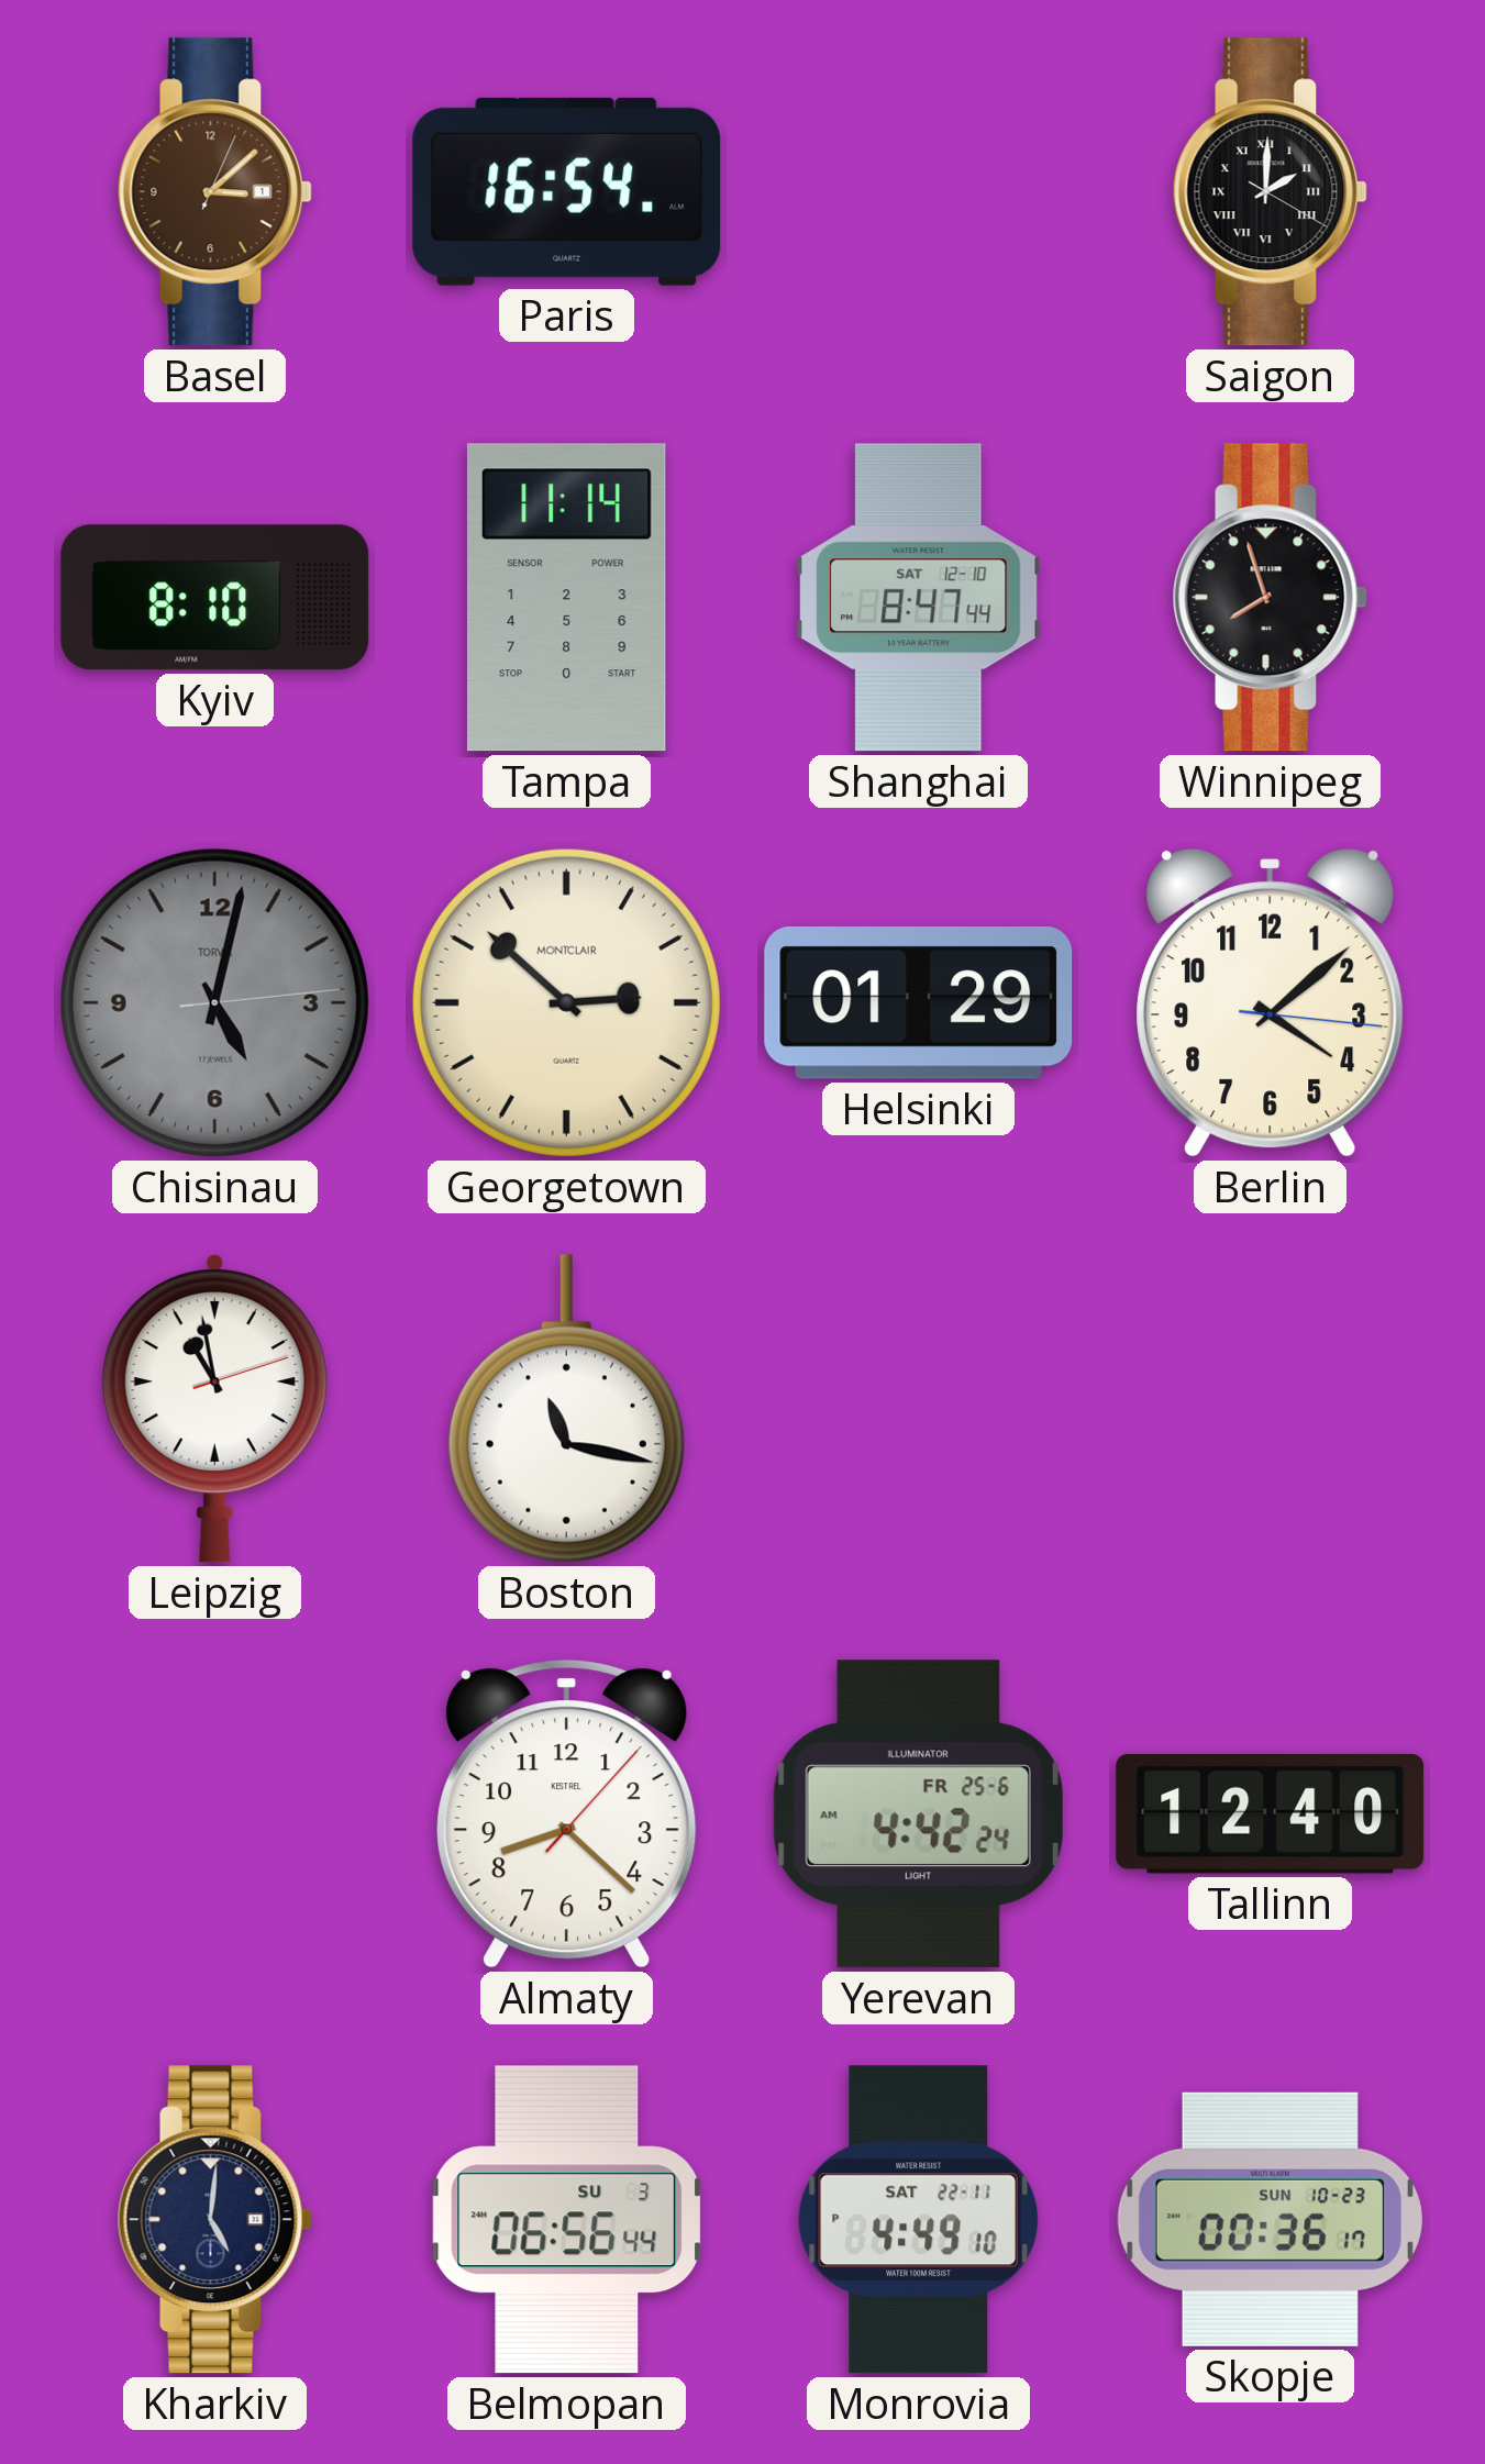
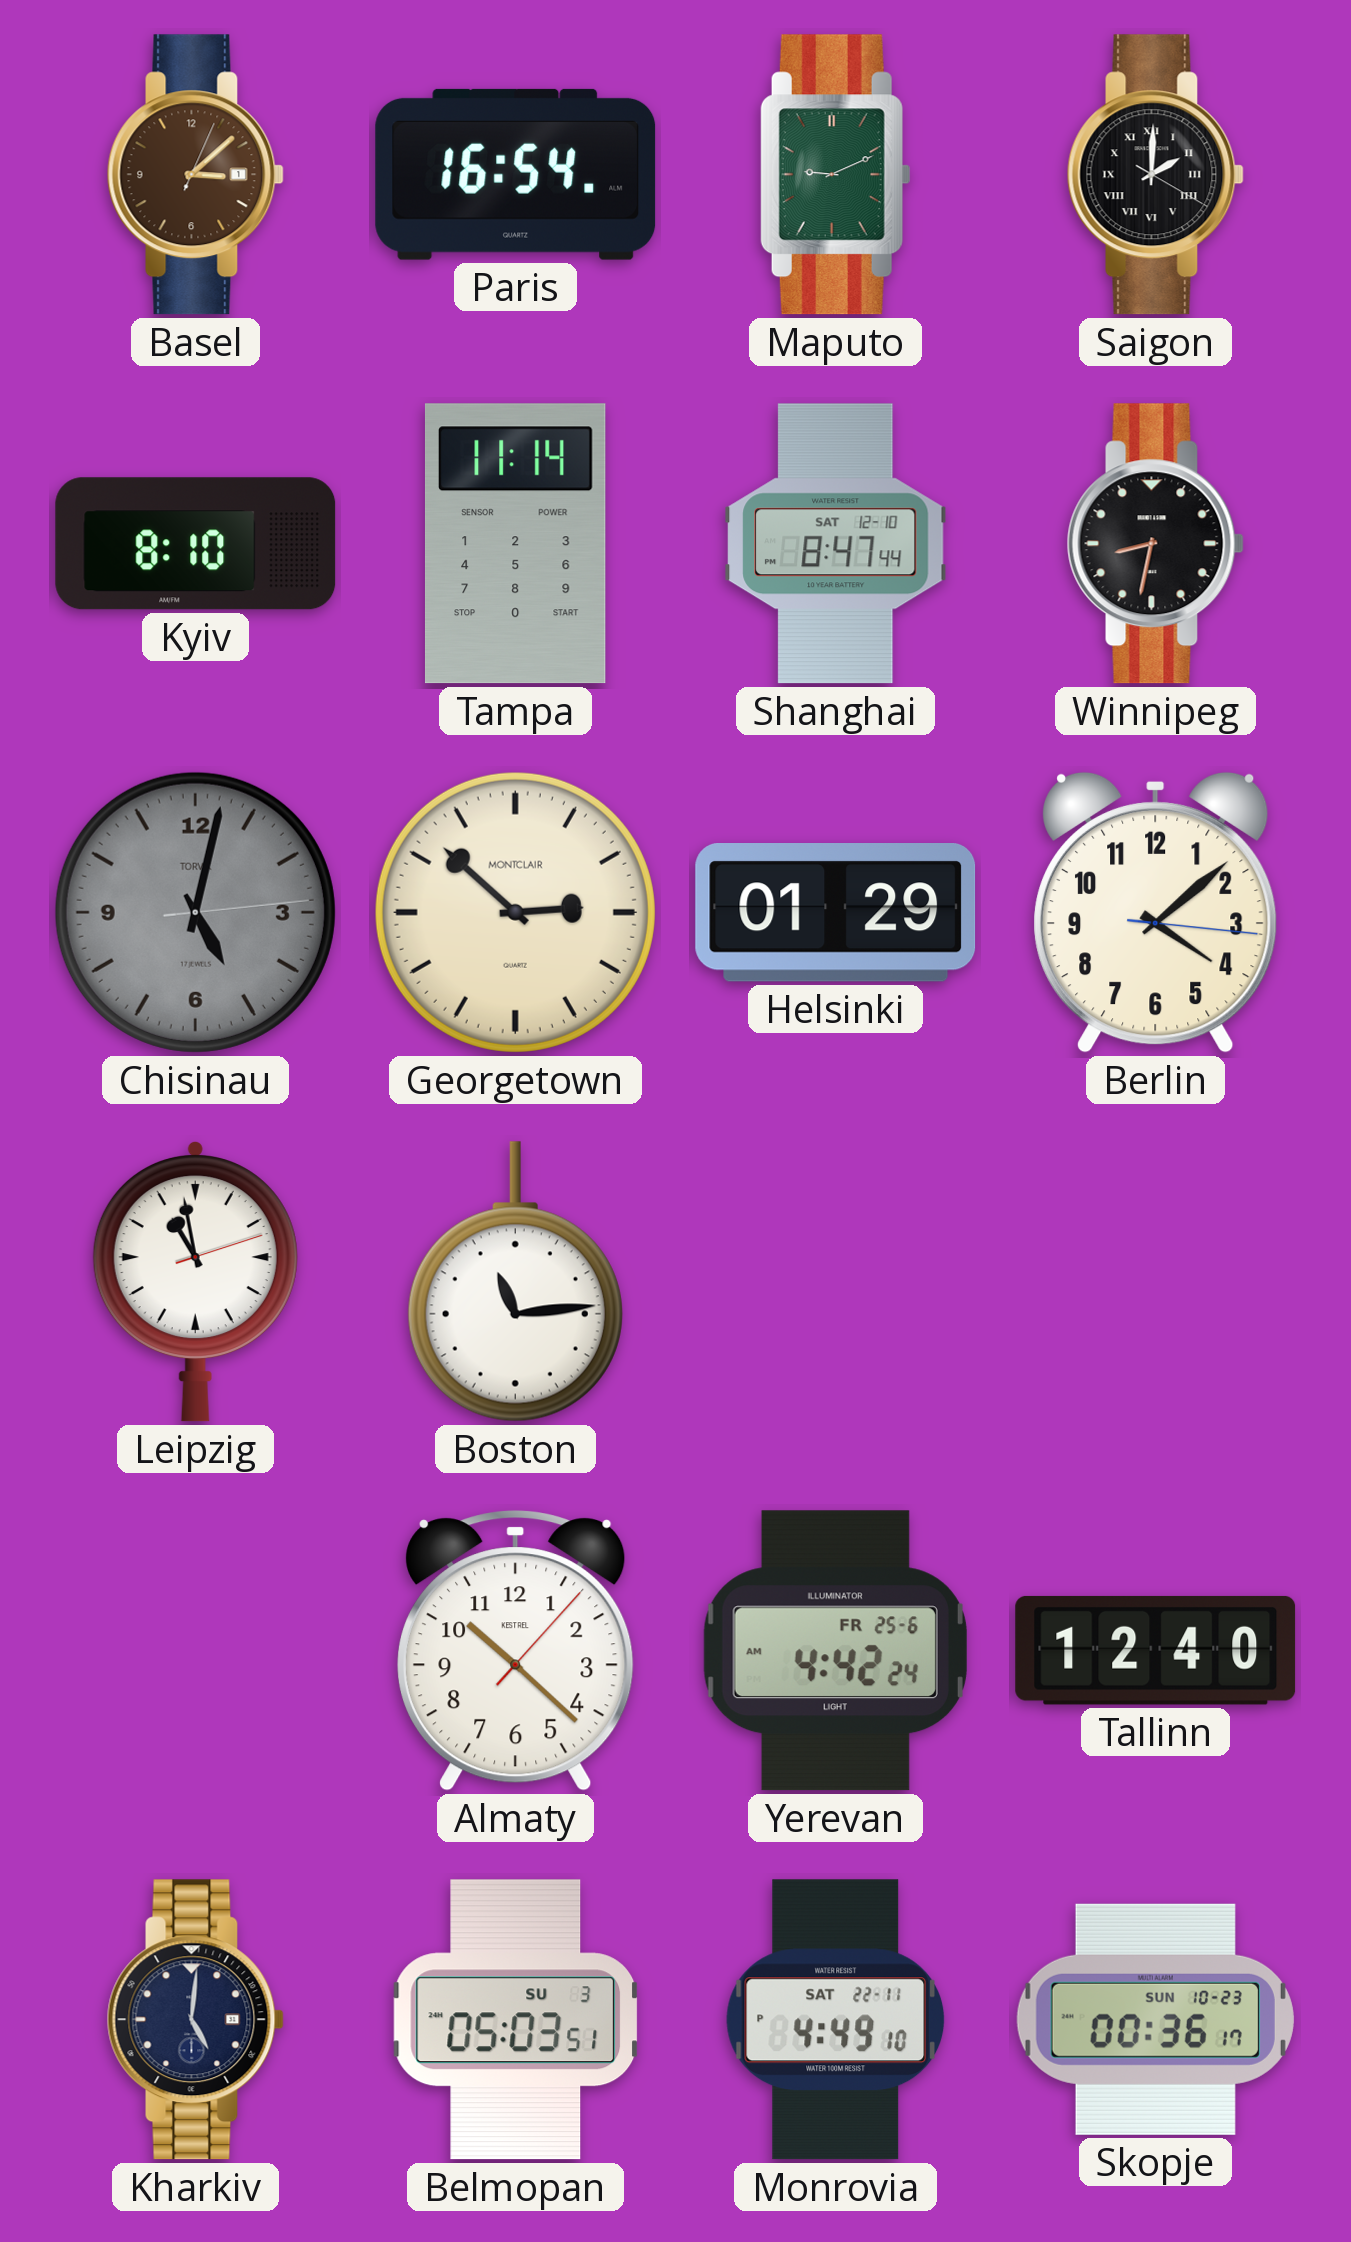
Maputo: none -> 9:11
Winnipeg: 7:57 -> 8:32
Boston: 11:17 -> 11:14
Almaty: 8:22 -> 10:22
Belmopan: 06:56 -> 05:03
